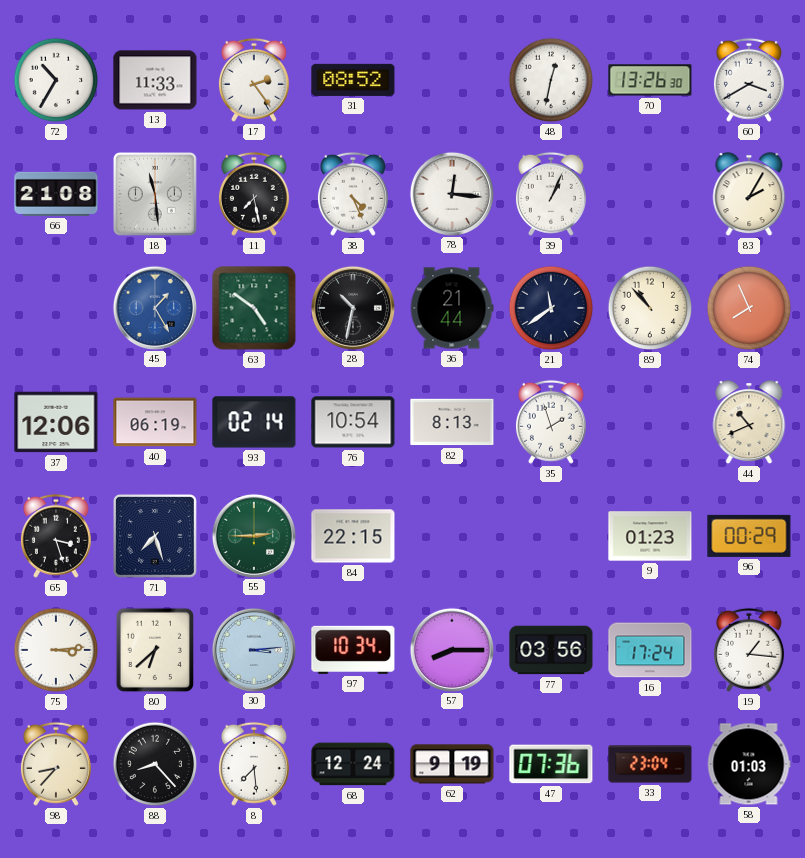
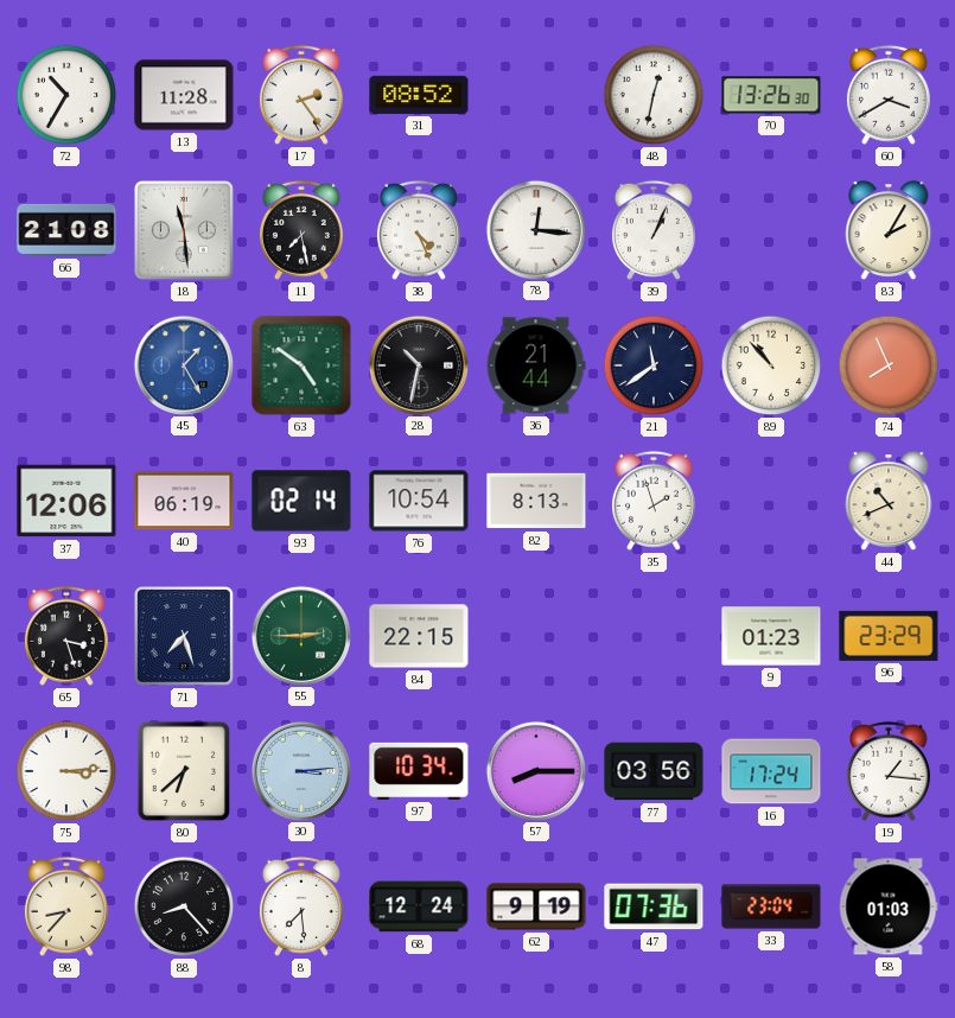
13: 11:33 -> 11:28
96: 00:29 -> 23:29
